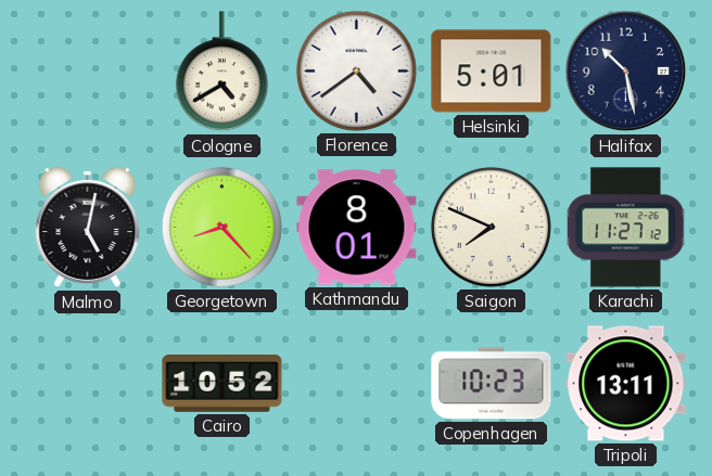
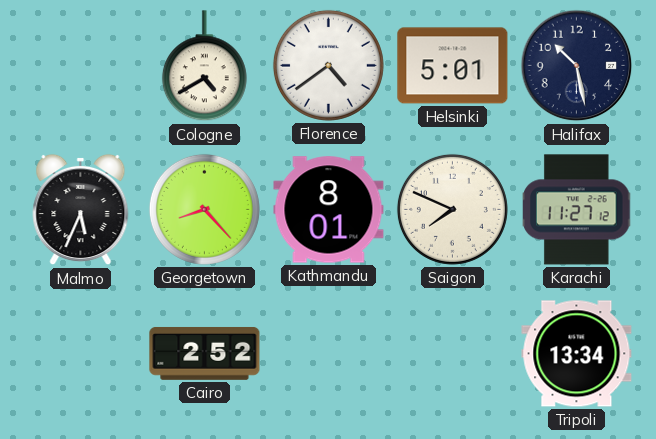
Malmo: 5:02 -> 5:34
Cairo: 10:52 -> 2:52
Copenhagen: 10:23 -> none
Tripoli: 13:11 -> 13:34
